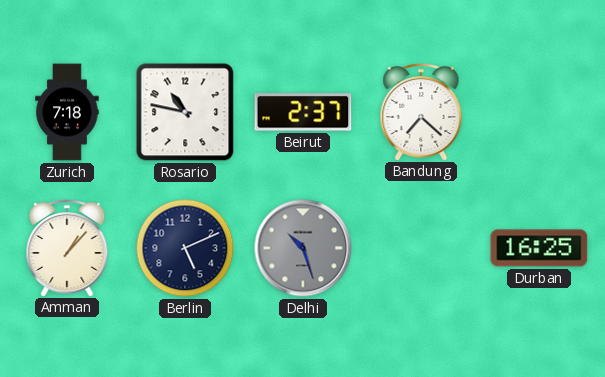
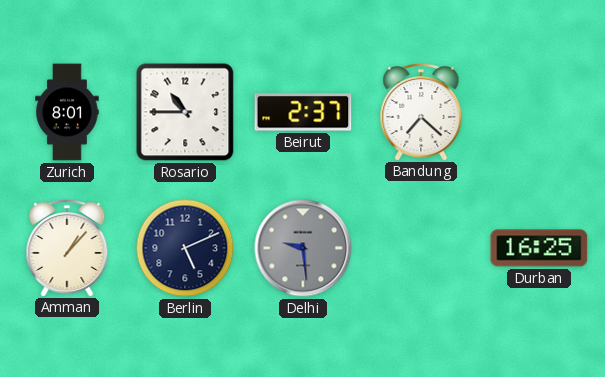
Zurich: 7:18 -> 8:01
Rosario: 10:47 -> 10:45
Delhi: 10:27 -> 9:29
